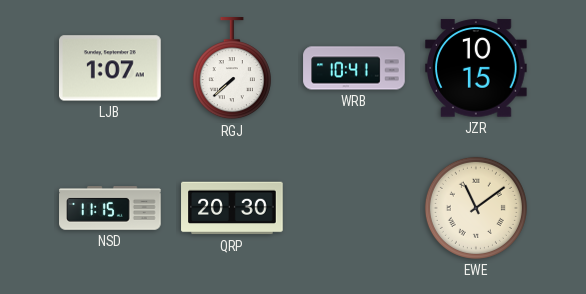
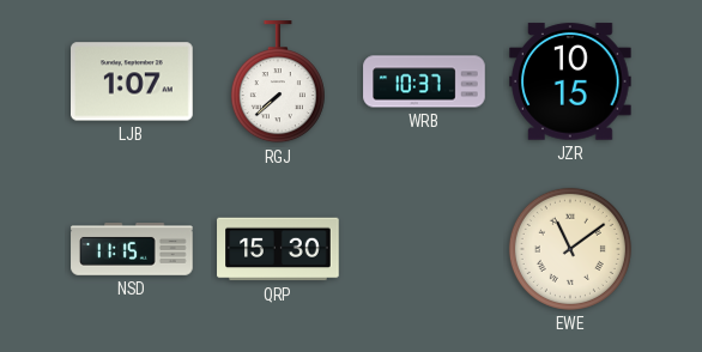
WRB: 10:41 -> 10:37
QRP: 20:30 -> 15:30
